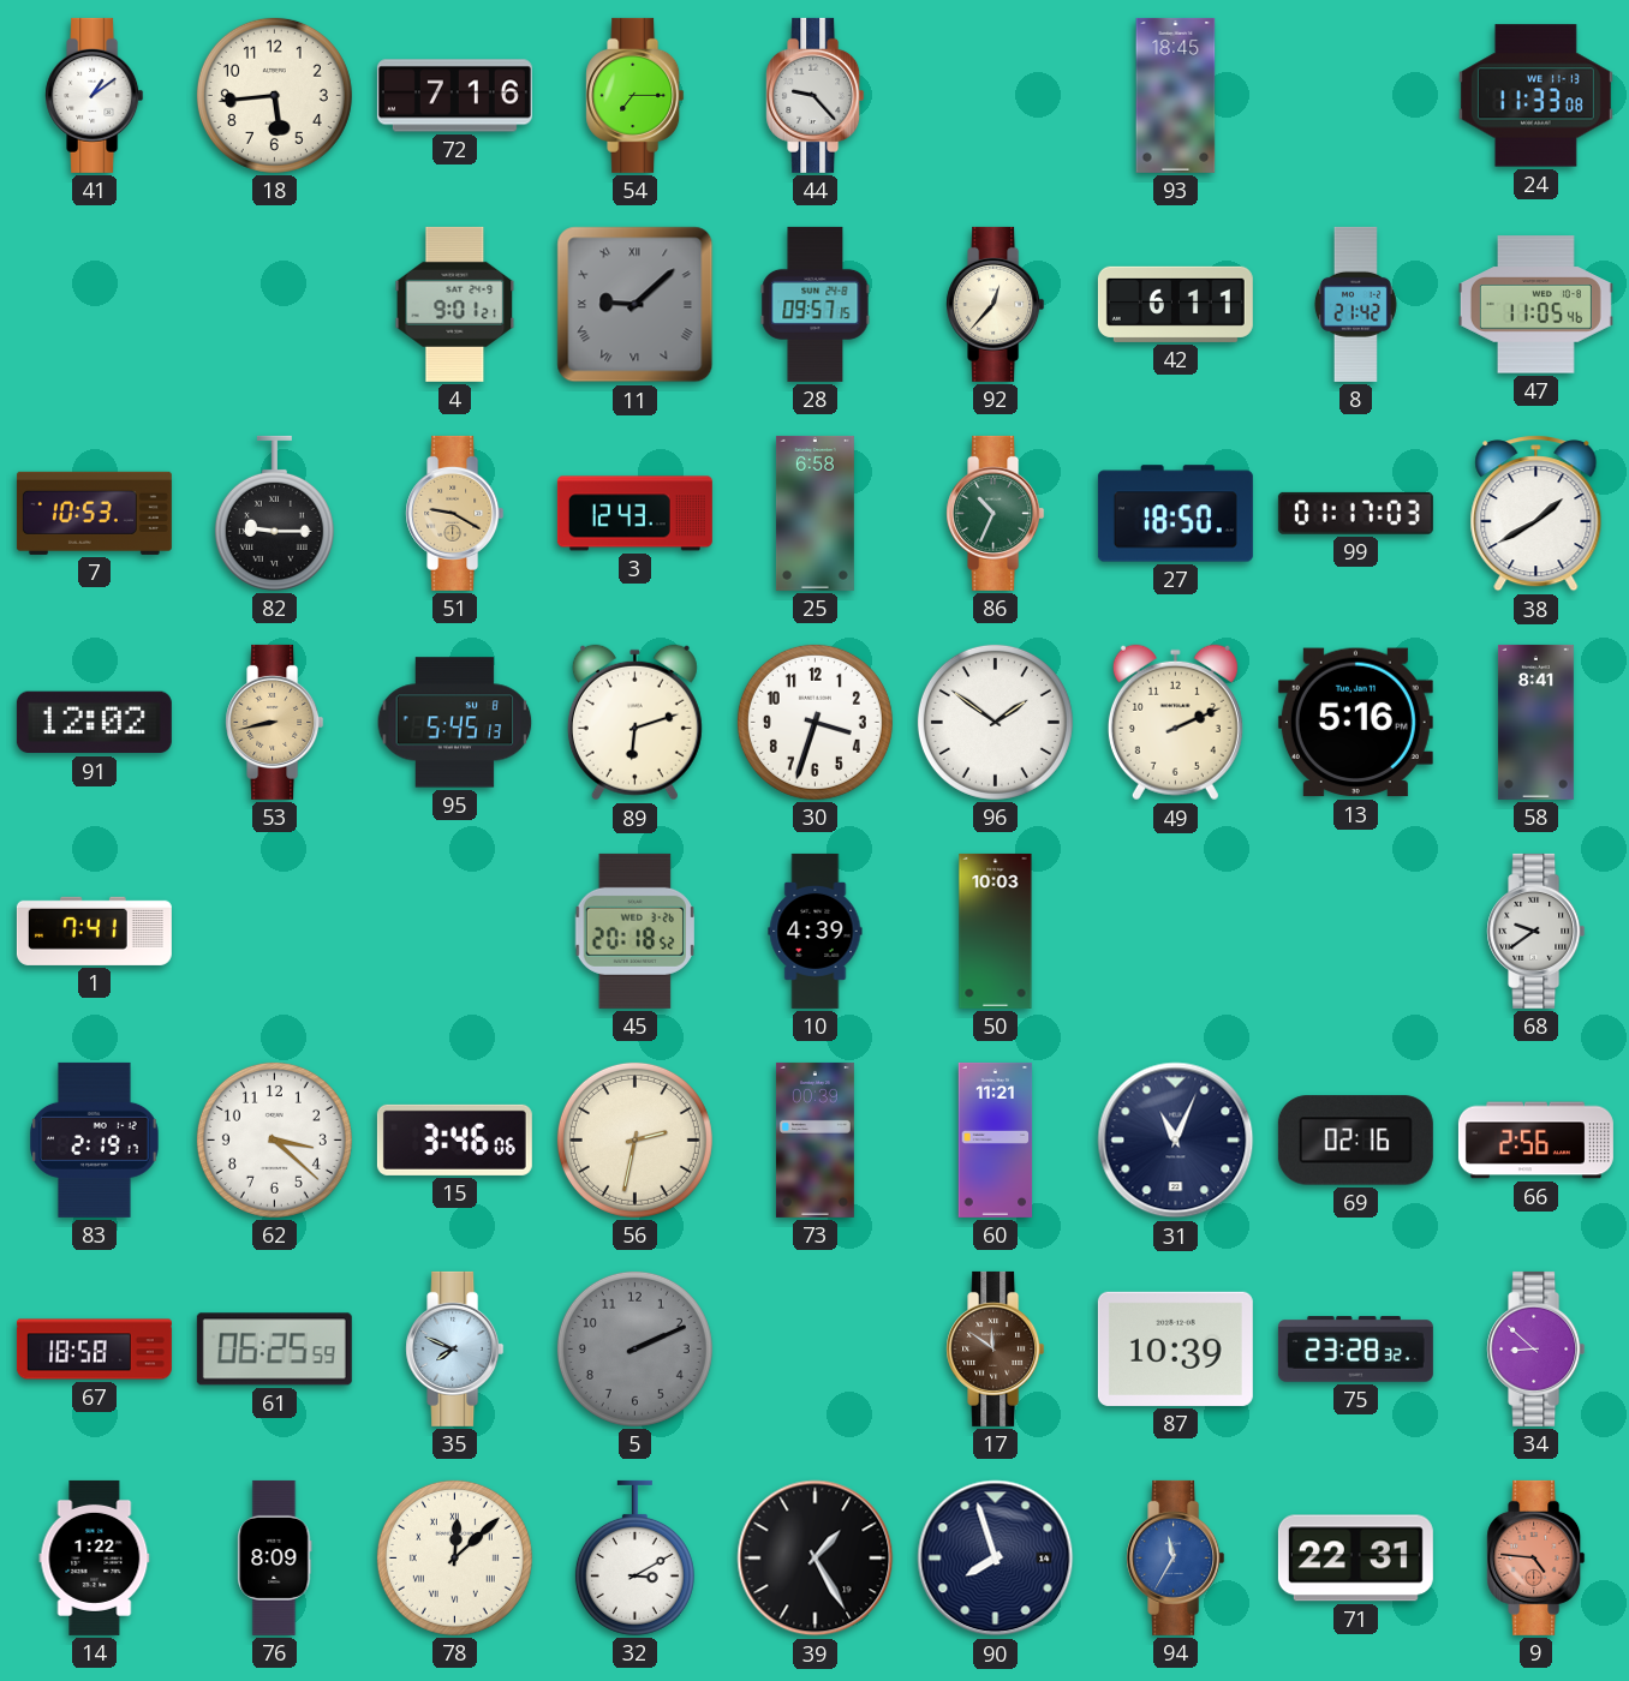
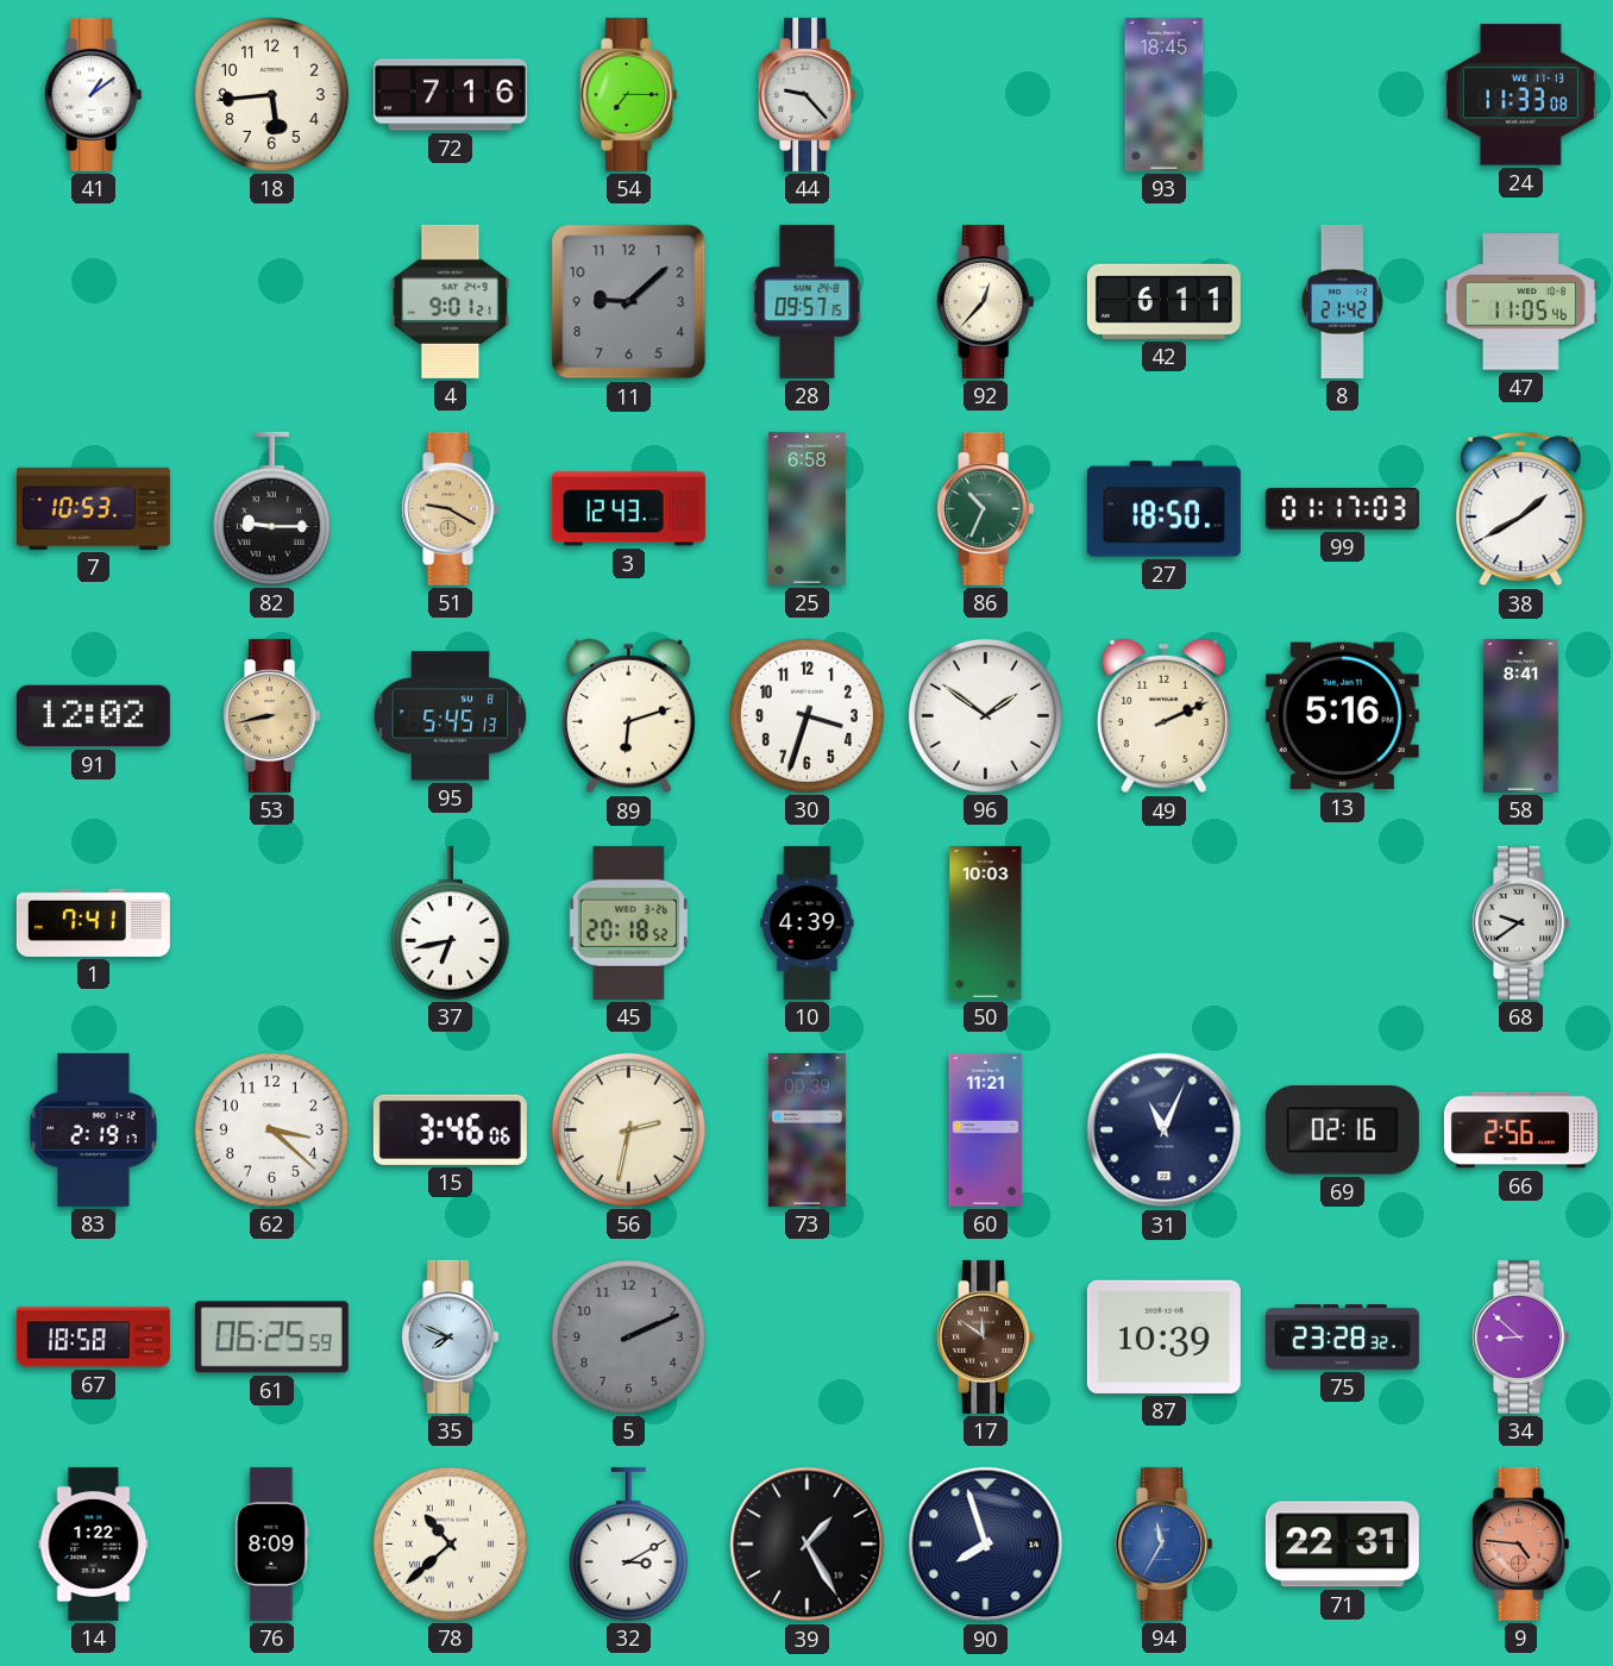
11 numerals: Roman -> Arabic
37: none -> 6:43
78: 12:08 -> 10:38
